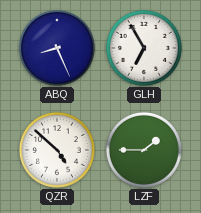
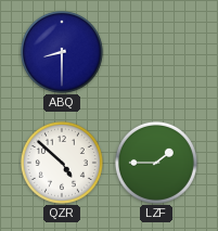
ABQ: 8:26 -> 8:30
GLH: 6:55 -> none
